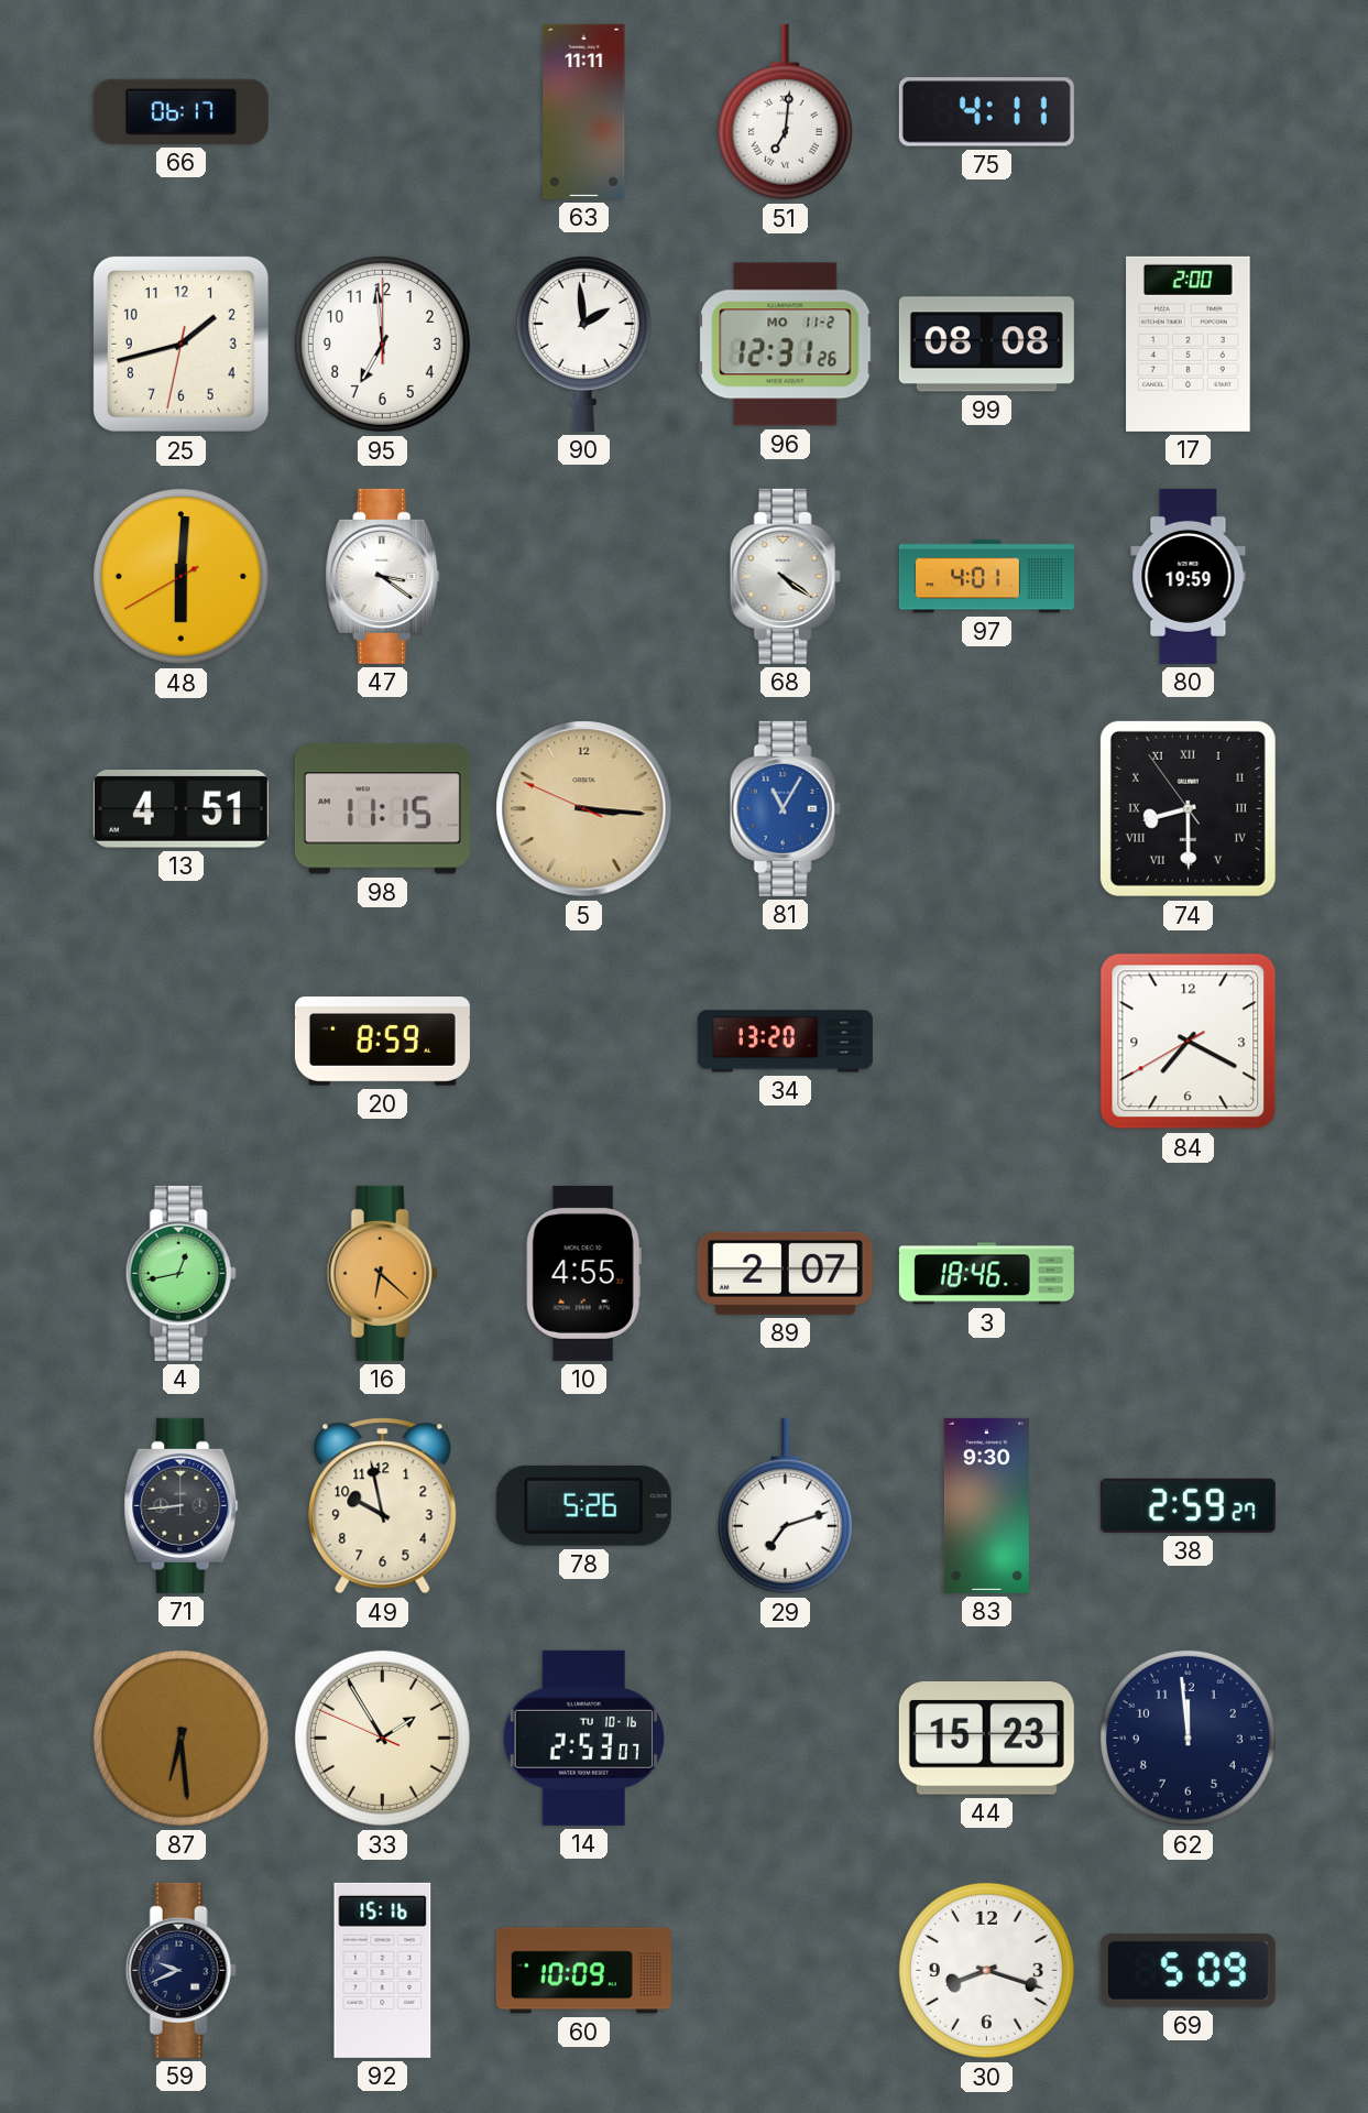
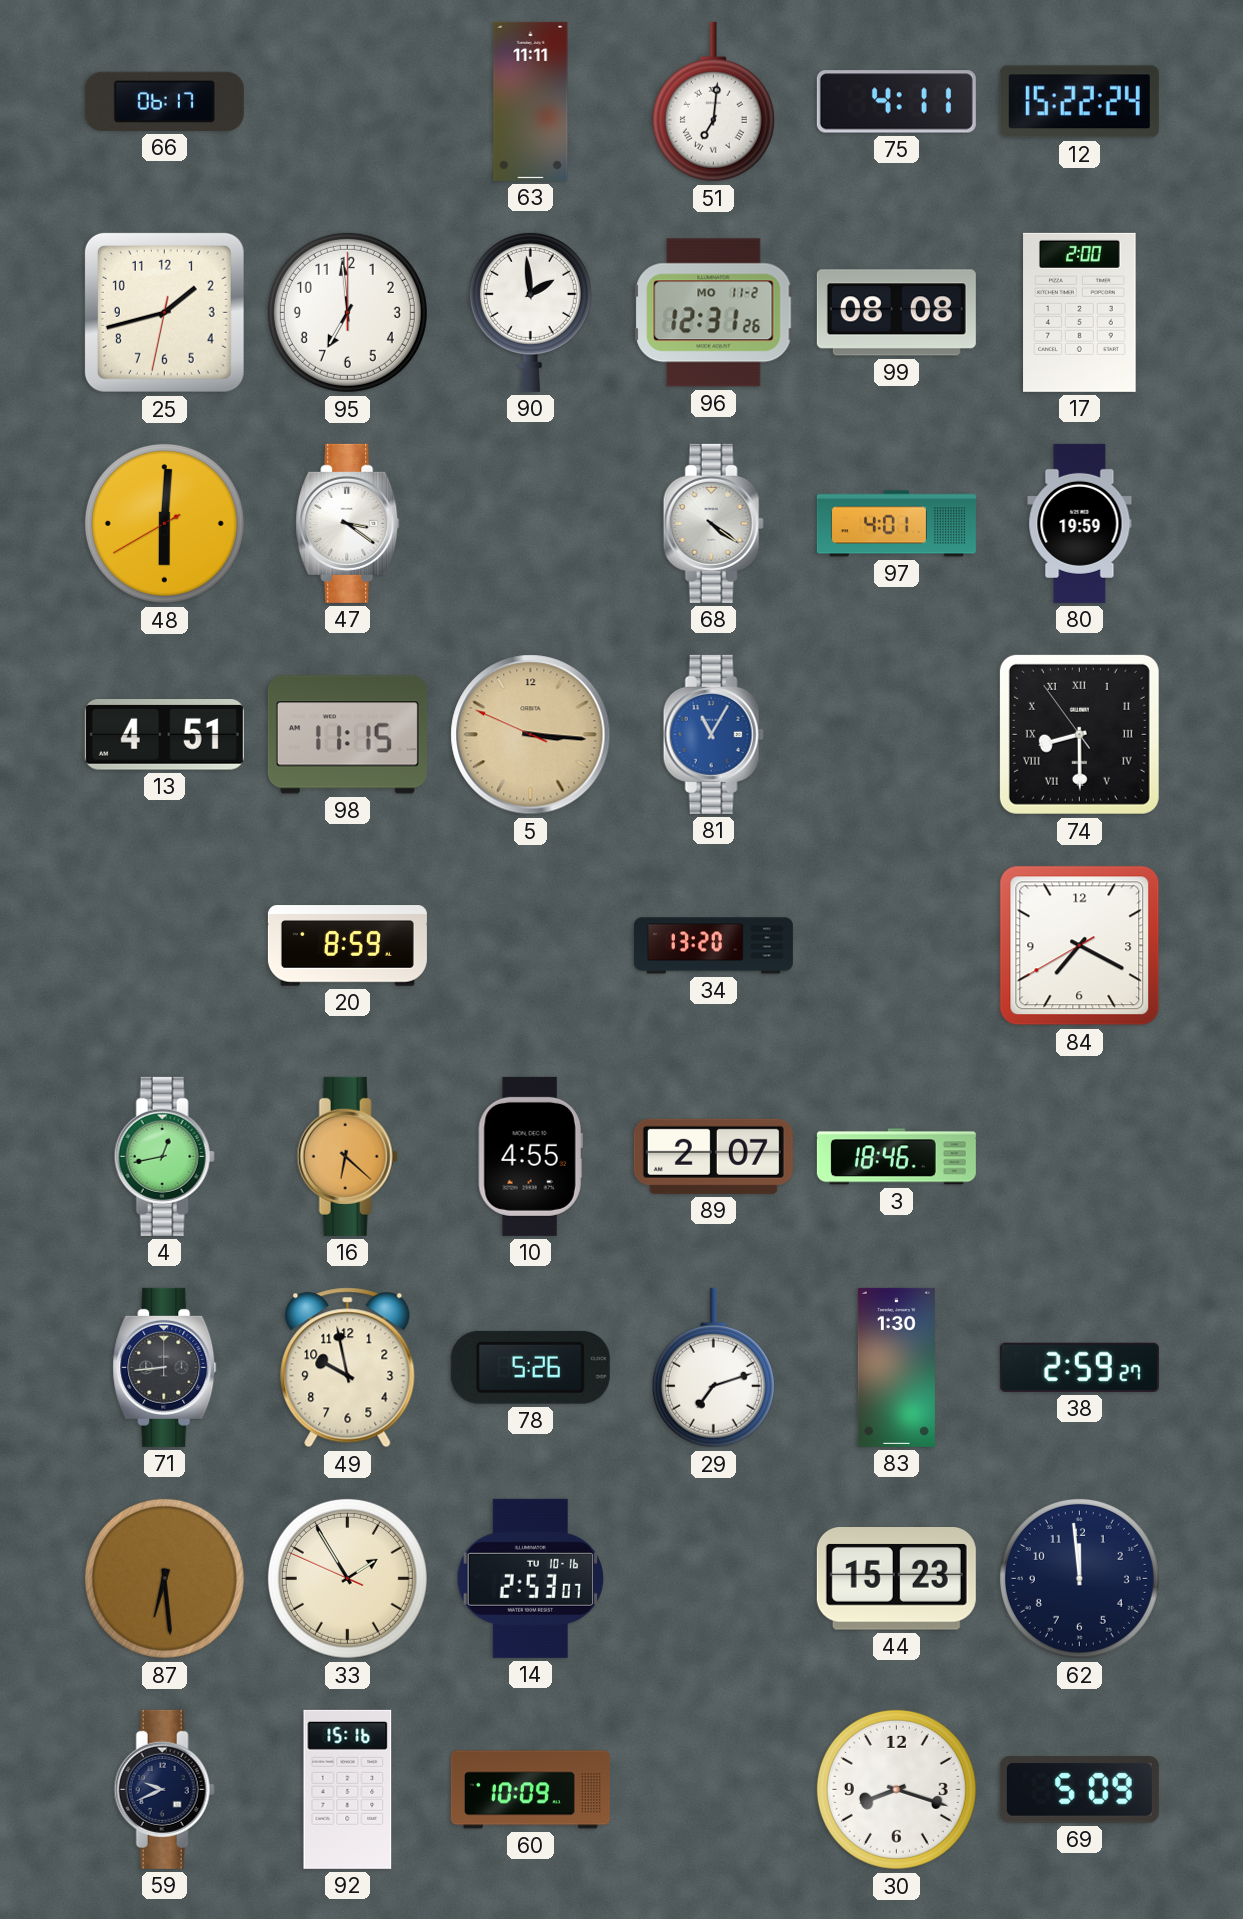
12: none -> 15:22
83: 9:30 -> 1:30
